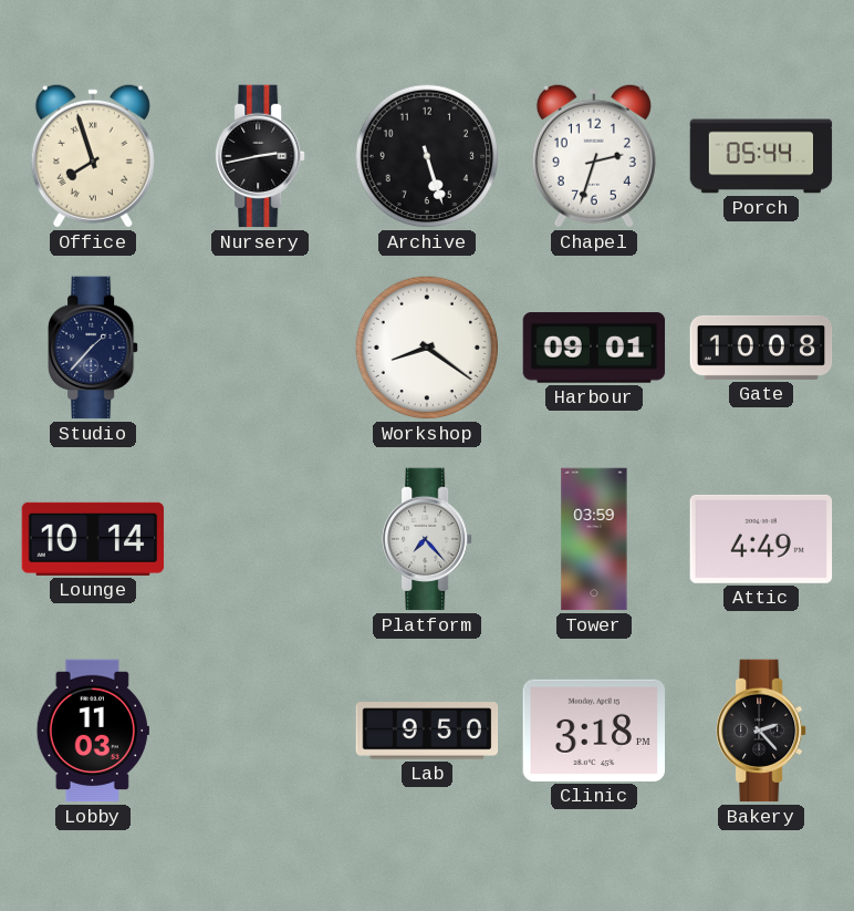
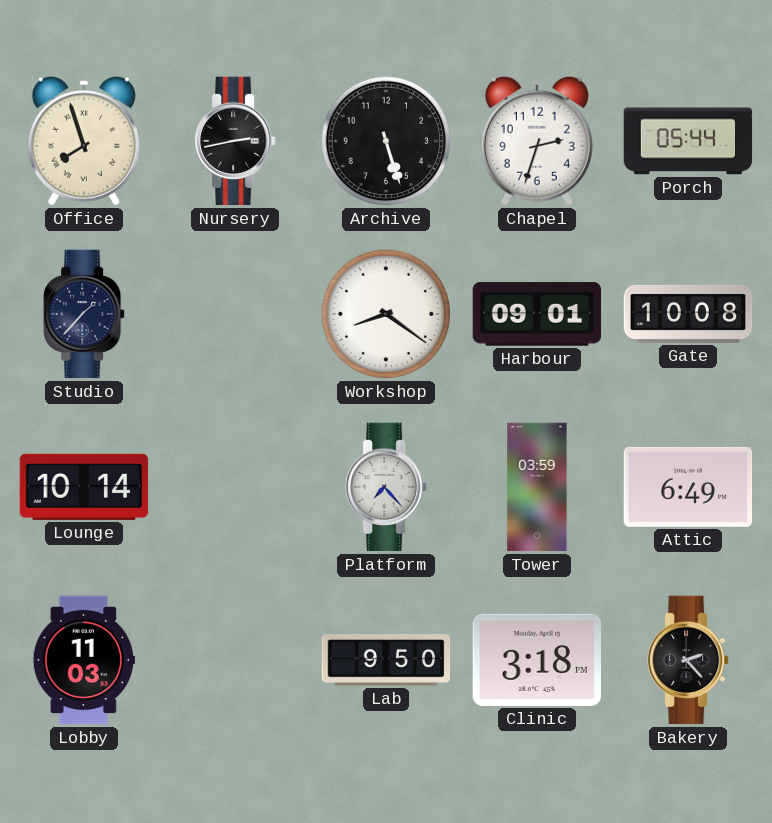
Attic: 4:49 -> 6:49
